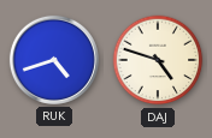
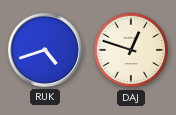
DAJ: 4:48 -> 12:48
